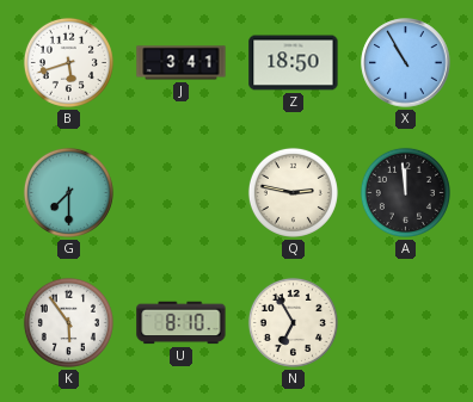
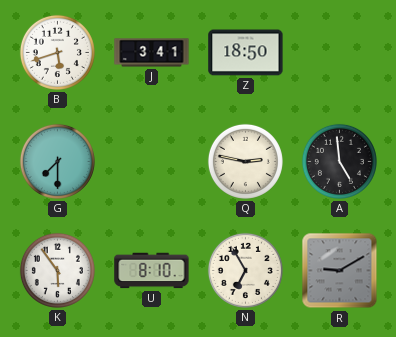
X: 10:55 -> none
A: 11:59 -> 4:59
R: none -> 9:10
